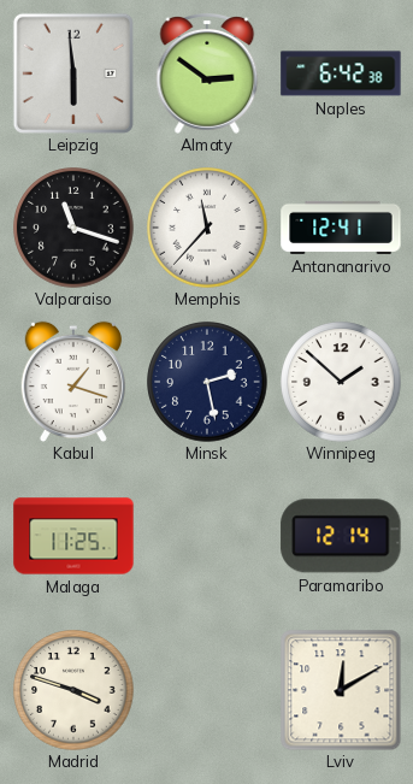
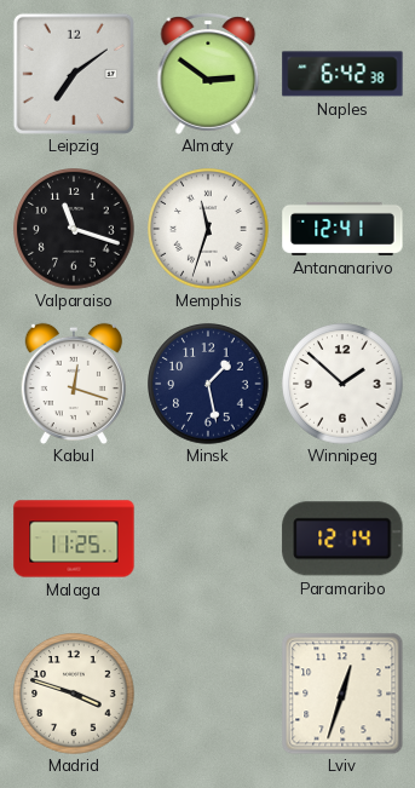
Leipzig: 5:59 -> 7:09
Memphis: 11:37 -> 11:33
Kabul: 1:18 -> 12:18
Minsk: 2:28 -> 1:28
Lviv: 12:10 -> 12:33
